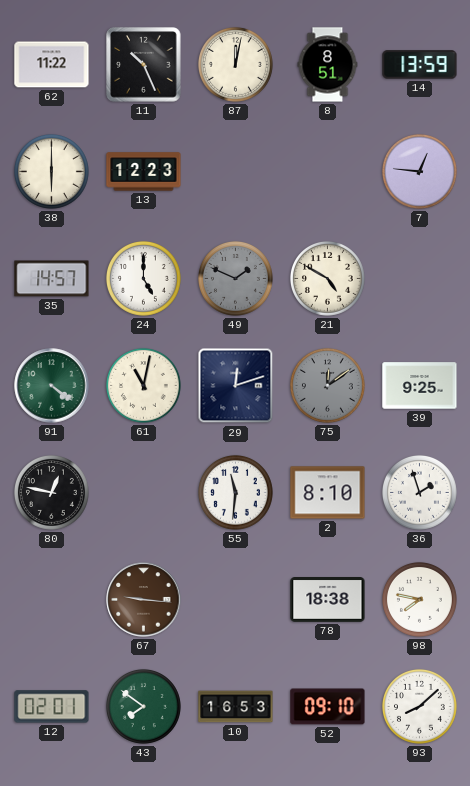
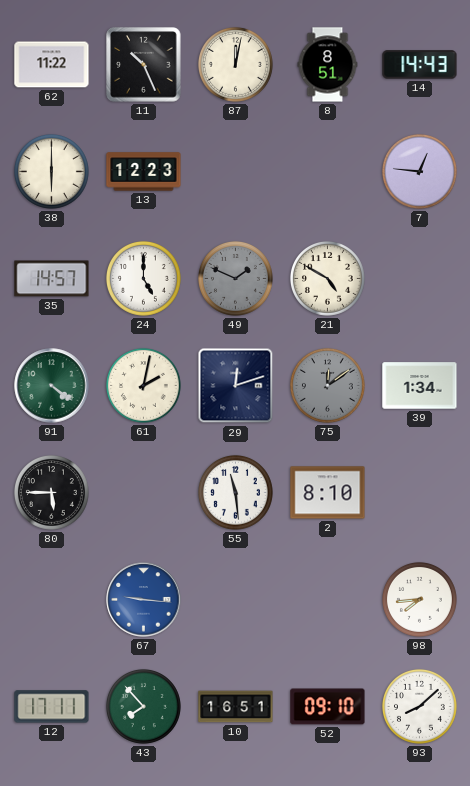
14: 13:59 -> 14:43
61: 11:02 -> 2:02
39: 9:25 -> 1:34
80: 12:47 -> 5:45
55: 11:31 -> 11:29
36: 1:57 -> none
67 dial: brown -> blue
78: 18:38 -> none
98: 7:47 -> 7:44
12: 02:01 -> 17:11
43: 7:51 -> 7:53
10: 16:53 -> 16:51
